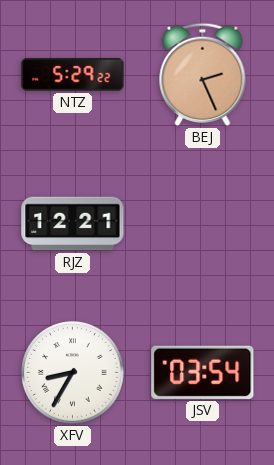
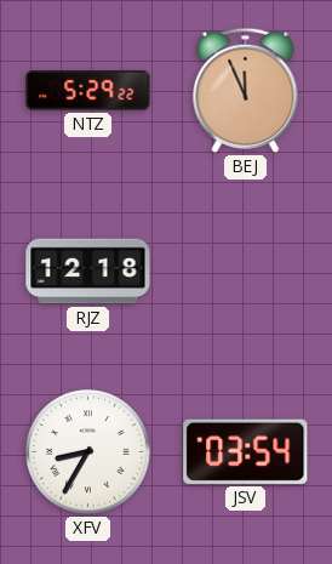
BEJ: 2:26 -> 11:56
RJZ: 12:21 -> 12:18
